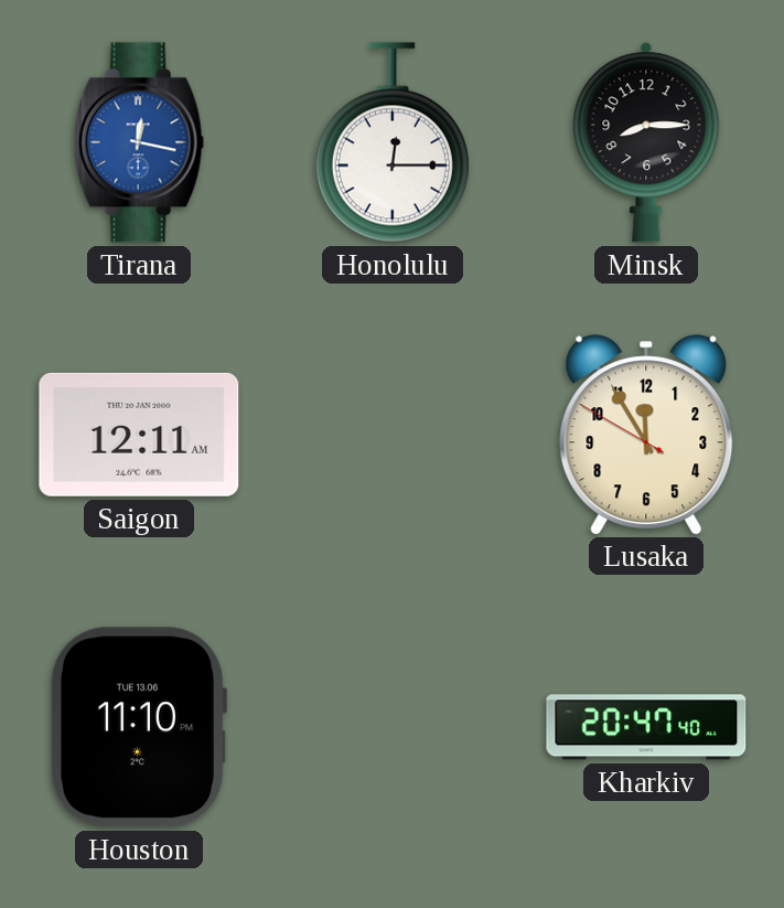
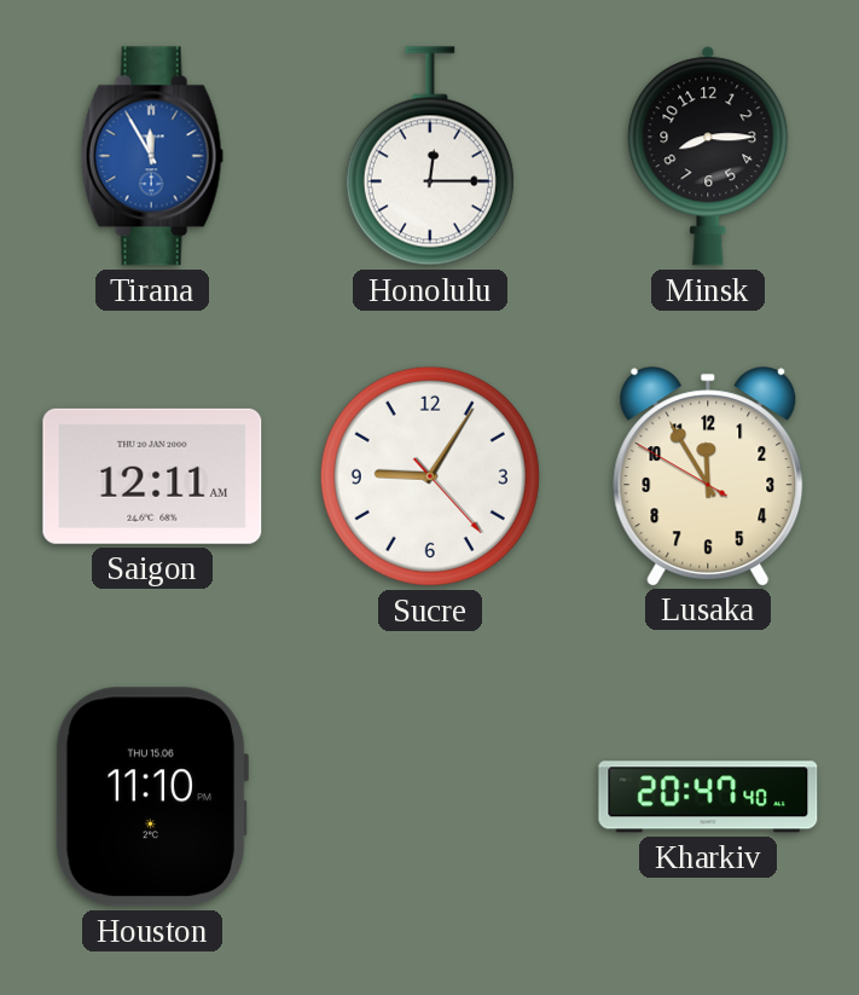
Tirana: 12:17 -> 11:55
Sucre: none -> 9:05
Houston date: TUE 13.06 -> THU 15.06
